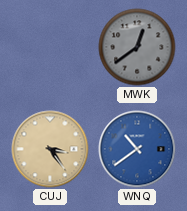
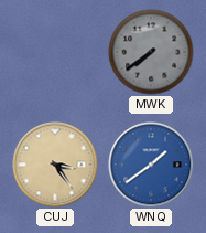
MWK: 12:39 -> 7:39
WNQ: 10:39 -> 1:39
